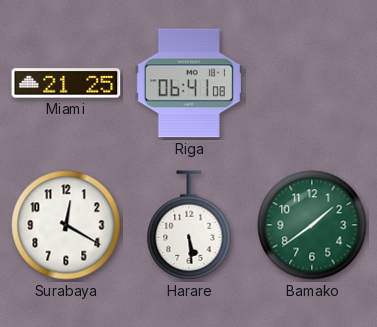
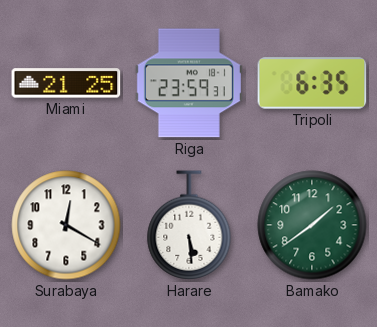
Riga: 06:41 -> 23:59
Tripoli: none -> 6:35
